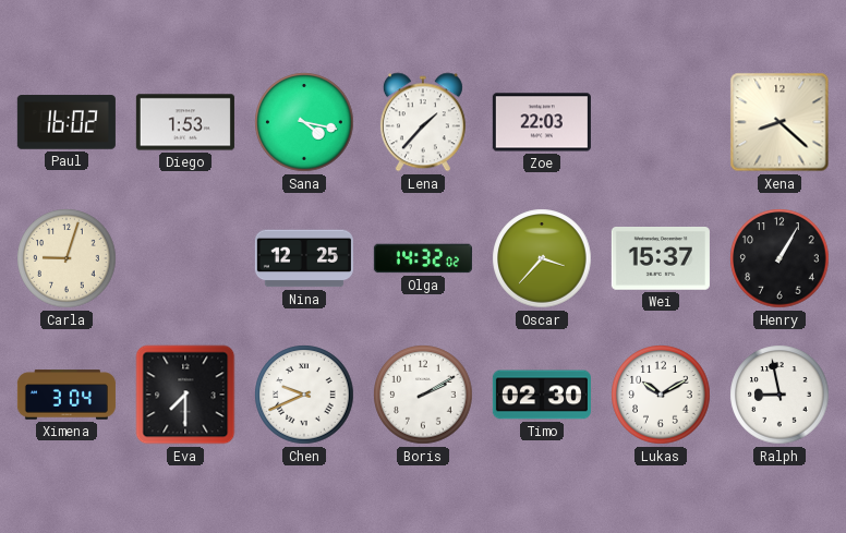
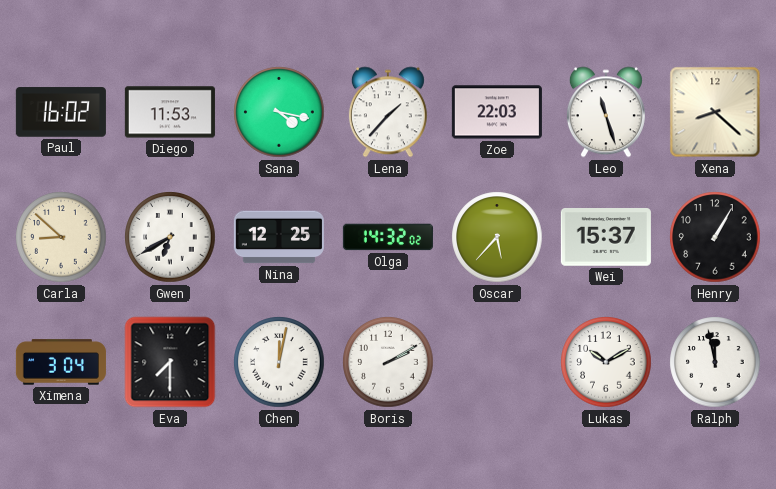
Diego: 1:53 -> 11:53
Leo: none -> 11:27
Carla: 9:03 -> 8:52
Gwen: none -> 6:40
Oscar: 3:37 -> 5:37
Chen: 9:41 -> 12:02
Timo: 02:30 -> none
Ralph: 8:58 -> 11:58
